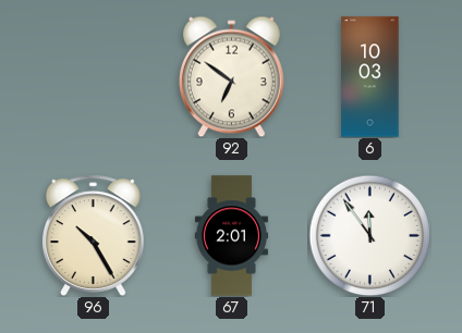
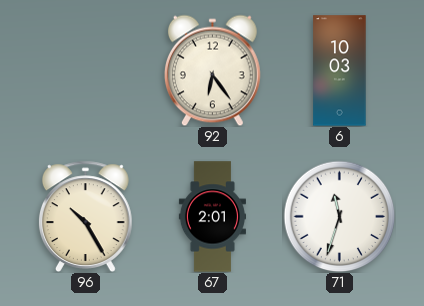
92: 6:51 -> 6:24
71: 11:54 -> 11:33
